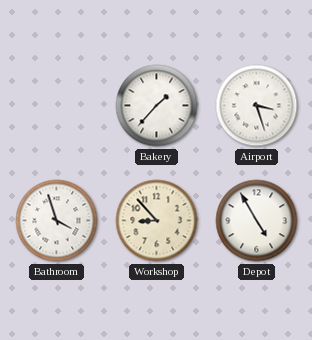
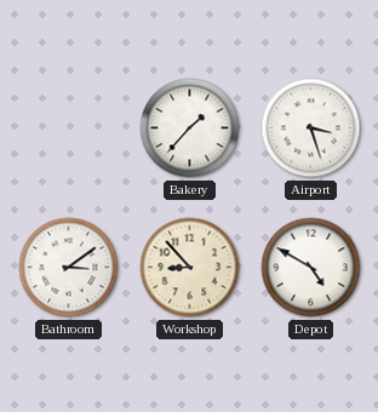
Bathroom: 3:57 -> 3:09
Depot: 4:55 -> 4:50
